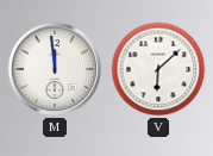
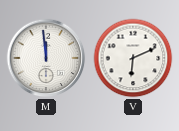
V: 6:08 -> 6:11
